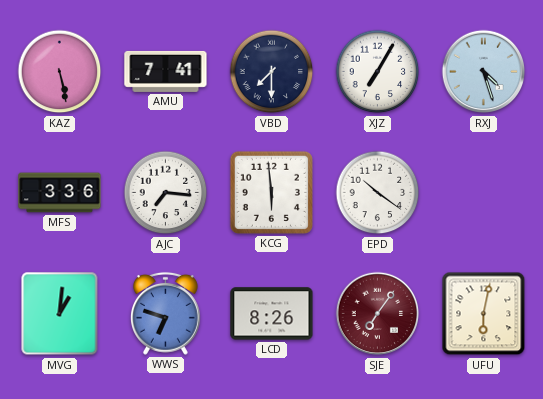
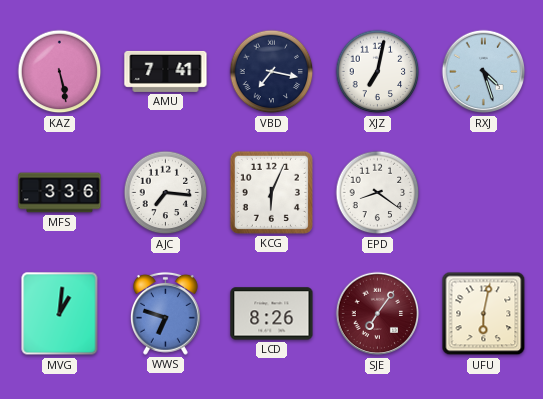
VBD: 7:30 -> 7:17
XJZ: 7:05 -> 7:02
KCG: 5:59 -> 6:04
EPD: 10:21 -> 8:21
